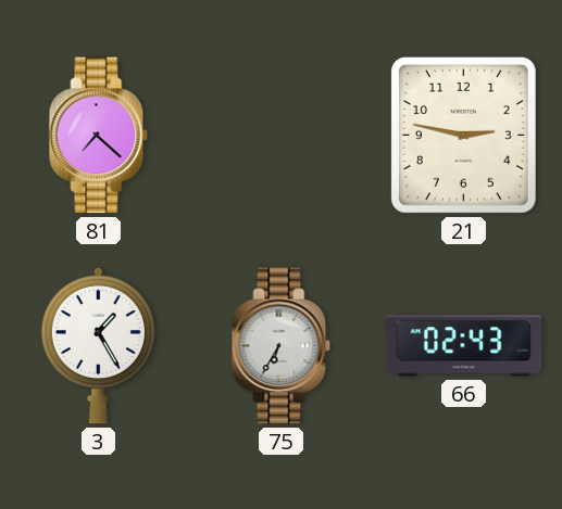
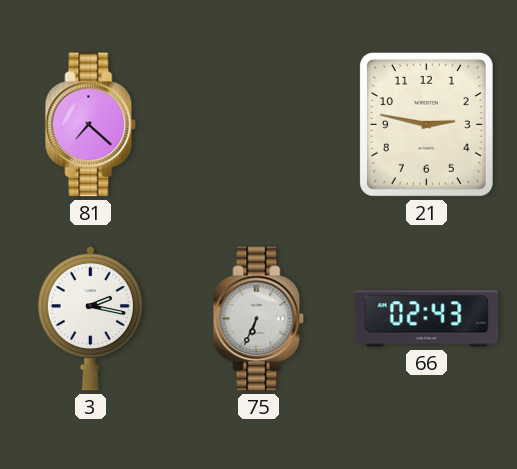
3: 1:25 -> 2:17
75: 6:35 -> 6:34
